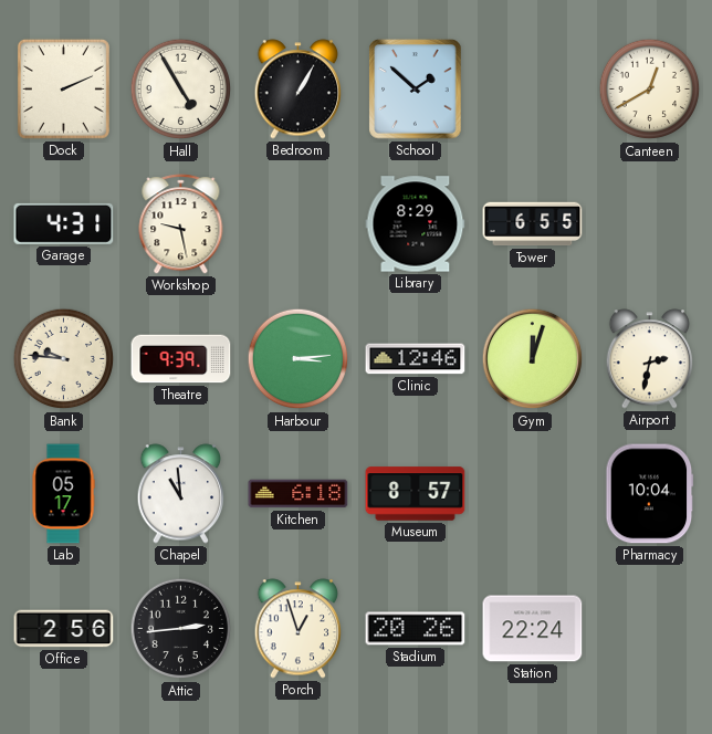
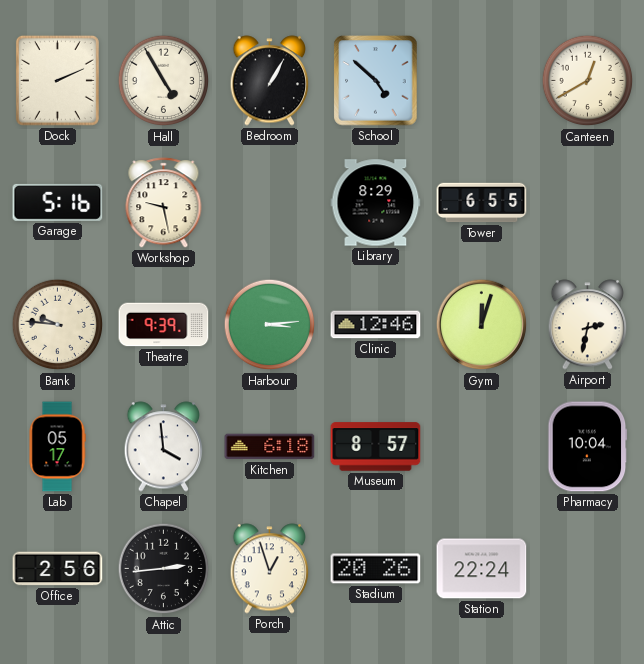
School: 1:52 -> 4:52
Garage: 4:31 -> 5:16
Chapel: 10:59 -> 3:59
